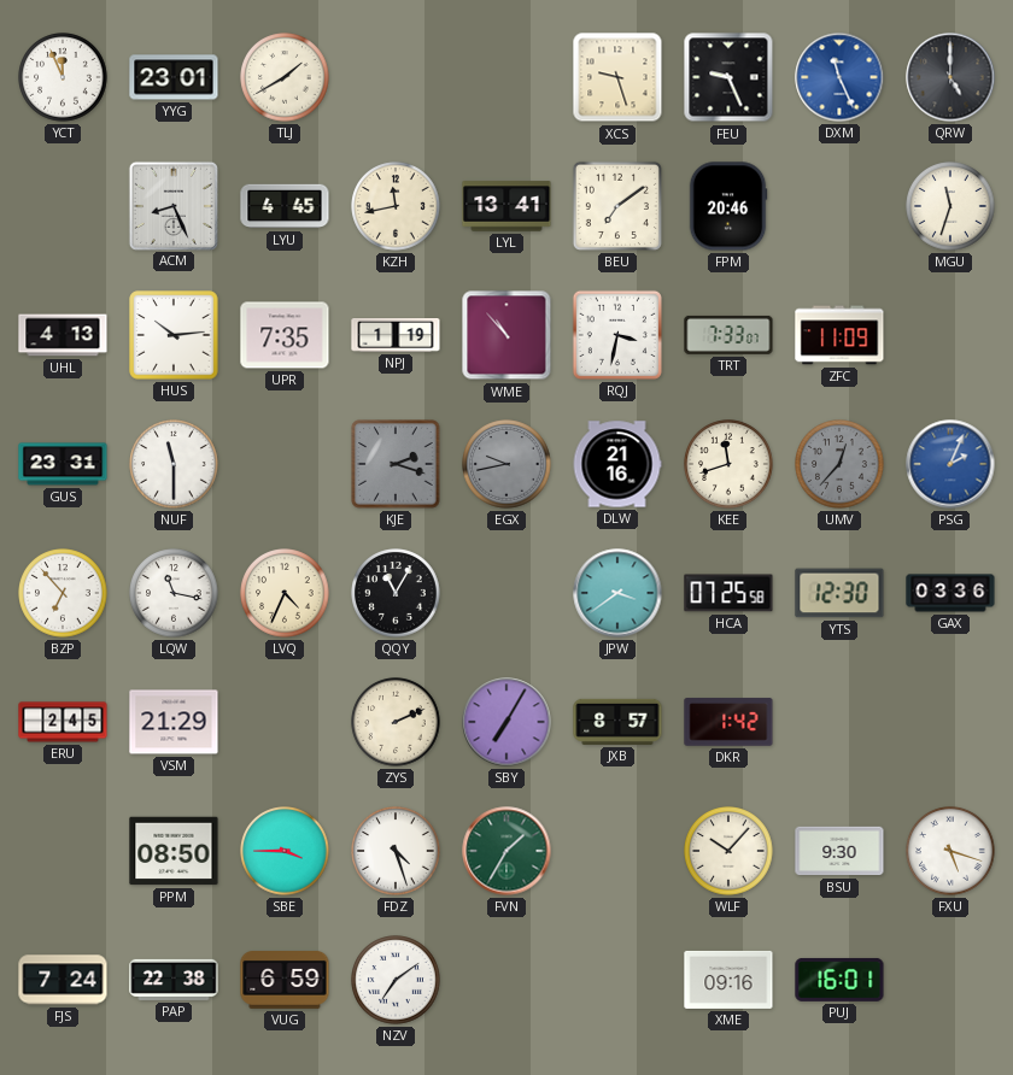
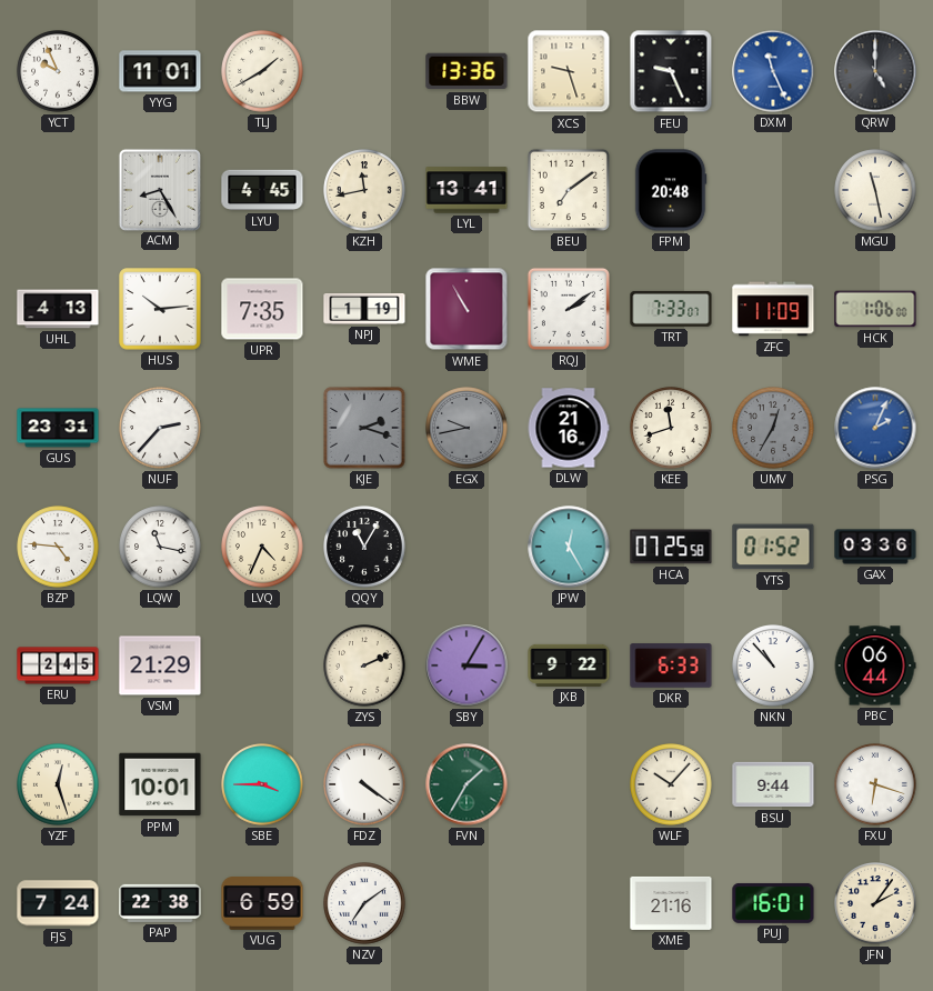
YCT: 11:56 -> 9:56
YYG: 23:01 -> 11:01
BBW: none -> 13:36
ACM: 8:26 -> 8:25
FPM: 20:46 -> 20:48
MGU: 11:33 -> 11:28
WME: 10:53 -> 10:55
RQJ: 3:32 -> 2:09
HCK: none -> 1:06
NUF: 11:30 -> 2:37
UMV: 12:37 -> 12:35
BZP: 6:53 -> 4:46
JPW: 3:39 -> 12:25
YTS: 12:30 -> 01:52
SBY: 7:05 -> 3:05
JXB: 8:57 -> 9:22
DKR: 1:42 -> 6:33
NKN: none -> 10:53
PBC: none -> 06:44
YZF: none -> 12:27
PPM: 08:50 -> 10:01
FDZ: 4:27 -> 4:21
BSU: 9:30 -> 9:44
FXU: 5:18 -> 6:18
XME: 09:16 -> 21:16
JFN: none -> 2:06
